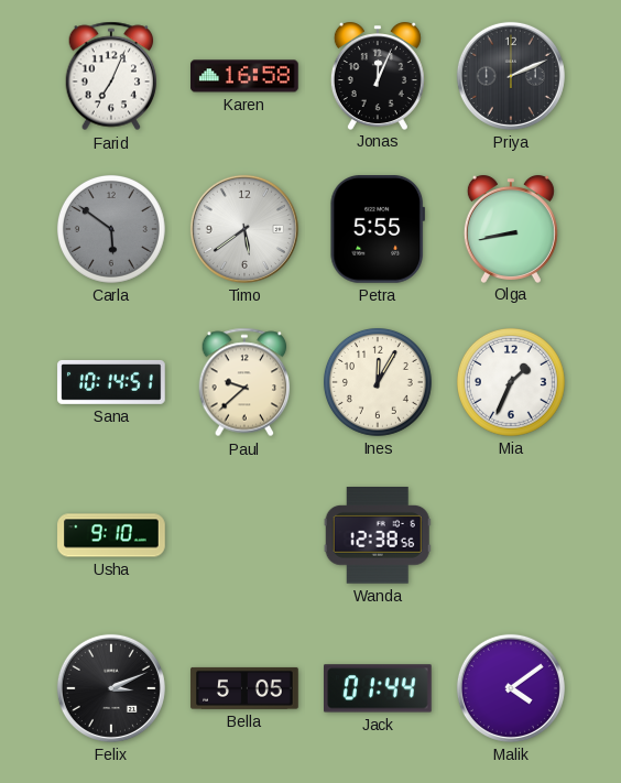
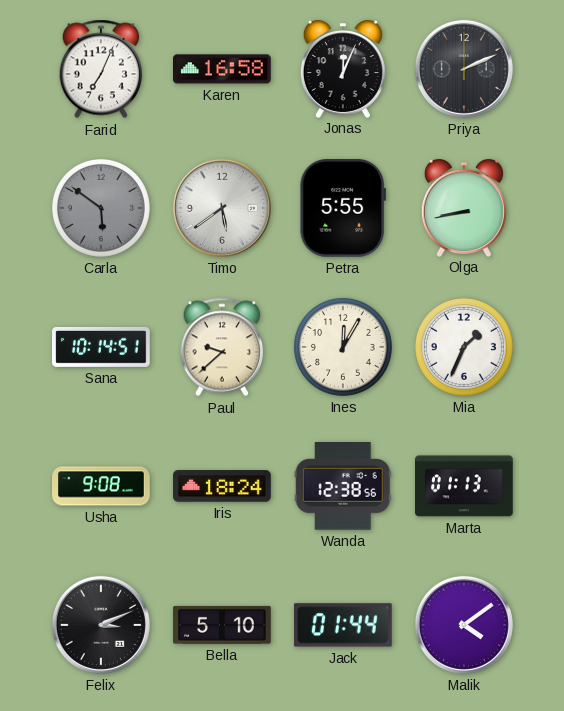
Usha: 9:10 -> 9:08
Iris: none -> 18:24
Marta: none -> 01:13
Bella: 5:05 -> 5:10
